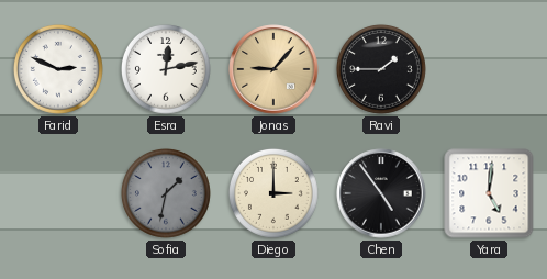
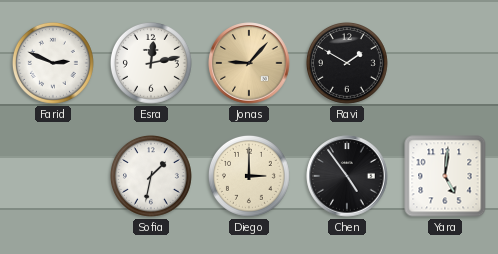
Ravi: 1:45 -> 1:50
Sofia dial: grey -> white
